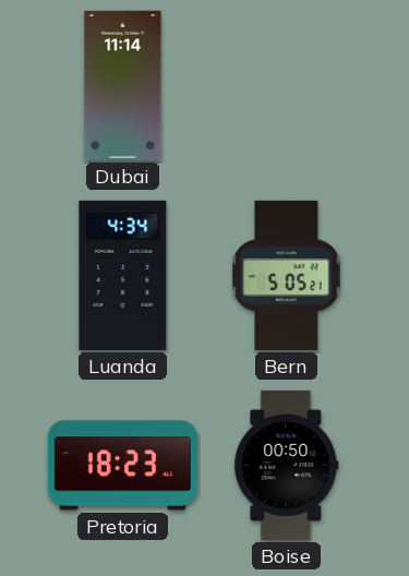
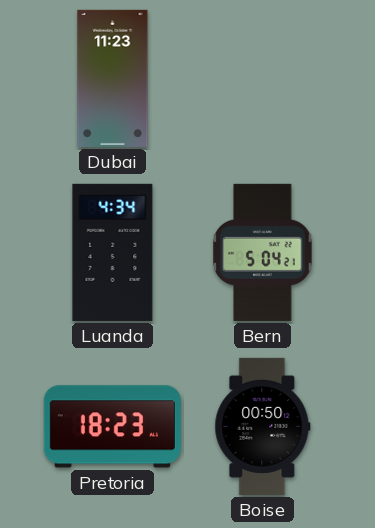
Dubai: 11:14 -> 11:23
Bern: 5:05 -> 5:04
